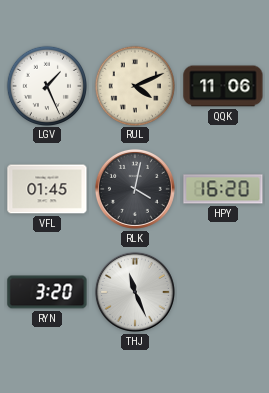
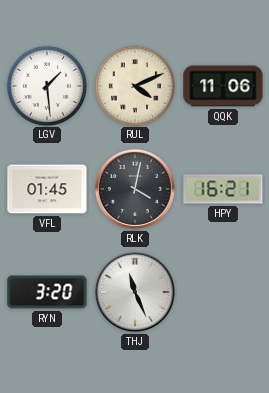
LGV: 1:26 -> 1:29
HPY: 16:20 -> 16:21
